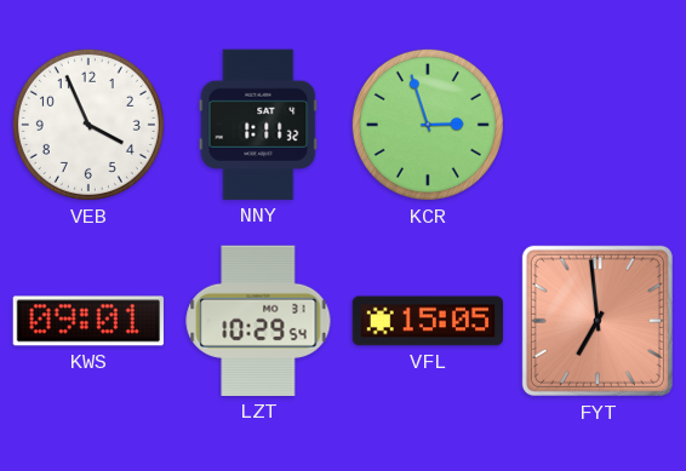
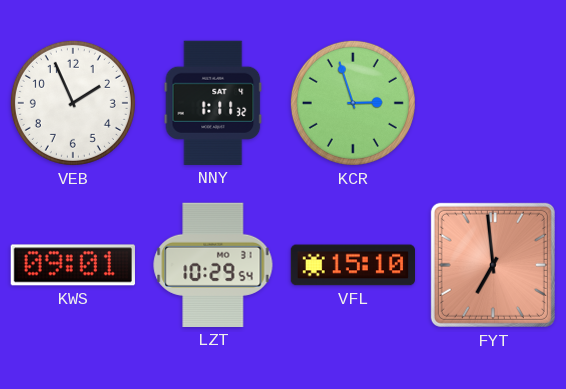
VEB: 3:56 -> 1:56
VFL: 15:05 -> 15:10
